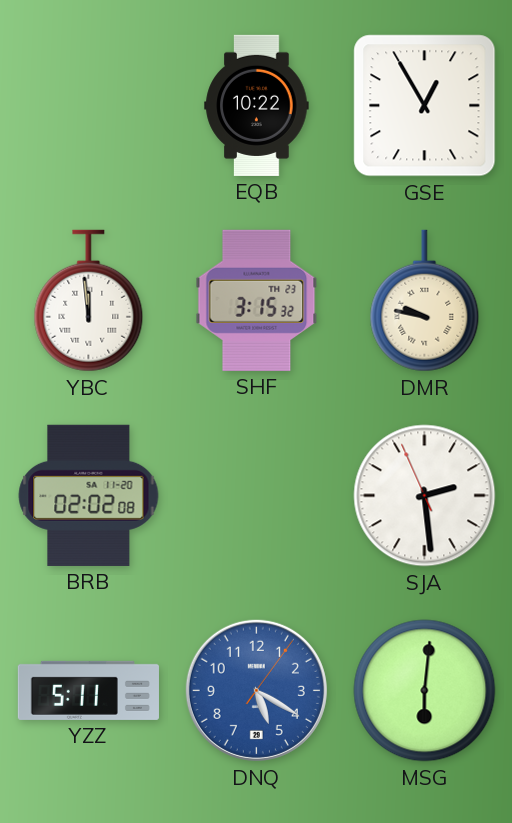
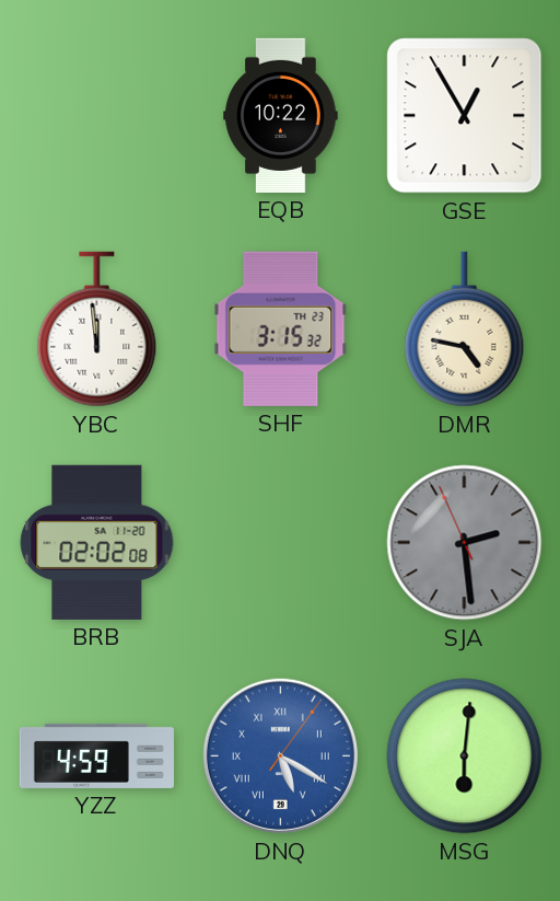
DMR: 9:47 -> 4:47
SJA dial: white -> grey
YZZ: 5:11 -> 4:59
DNQ numerals: Arabic -> Roman
